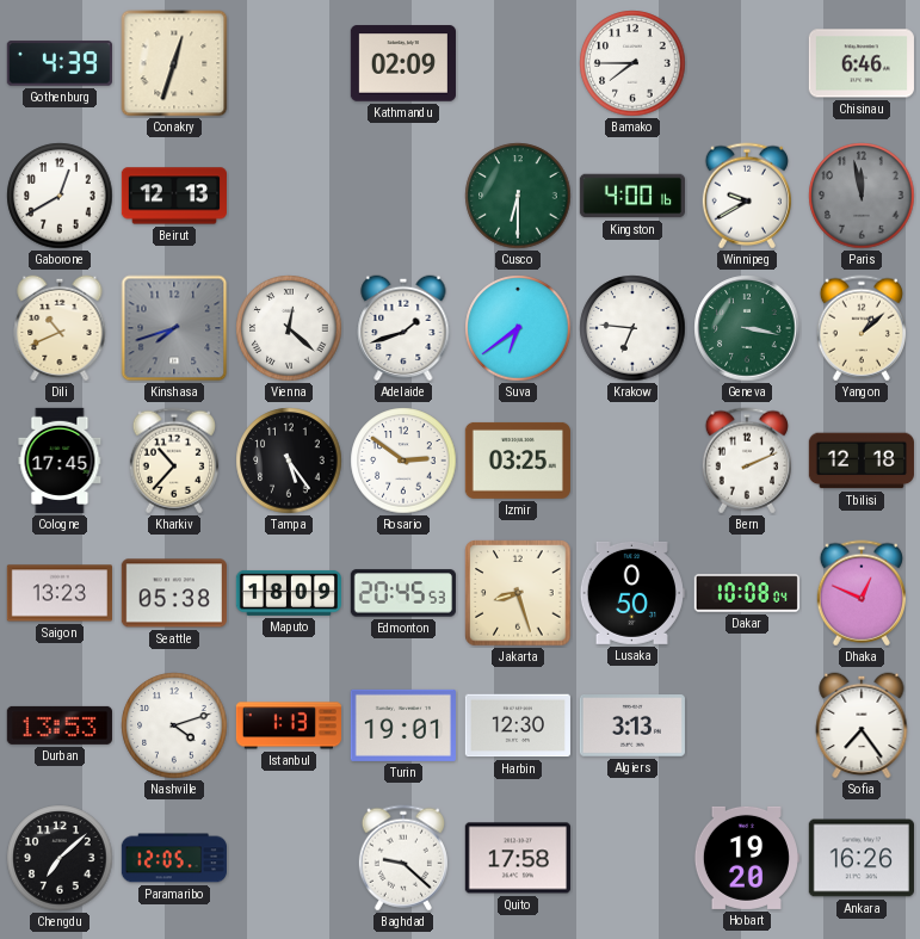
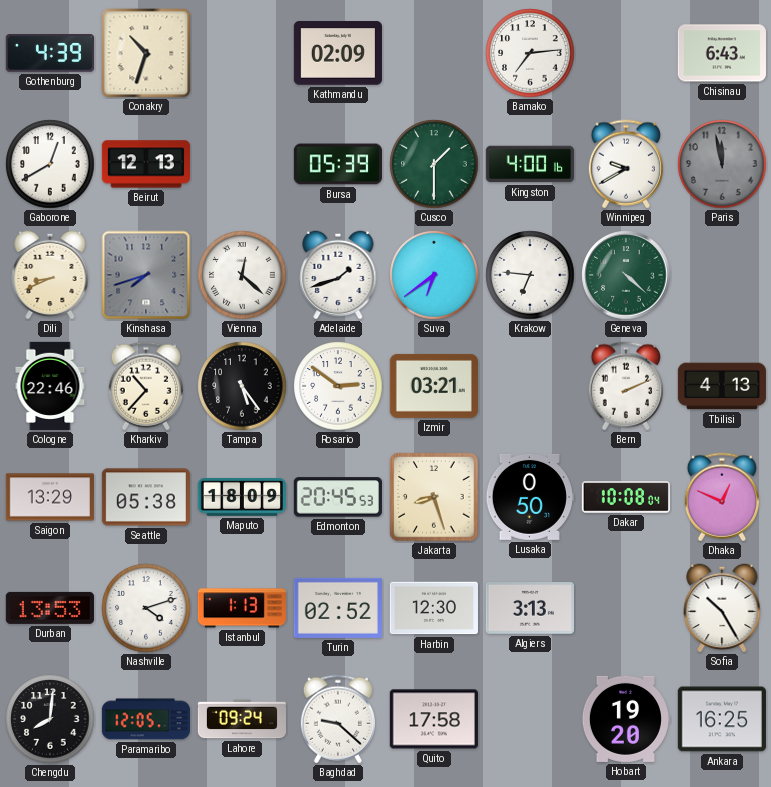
Conakry: 12:33 -> 10:33
Bamako: 7:45 -> 7:14
Chisinau: 6:46 -> 6:43
Bursa: none -> 05:39
Cusco: 6:30 -> 1:30
Dili: 10:41 -> 8:41
Geneva: 3:17 -> 4:22
Yangon: 1:08 -> none
Cologne: 17:45 -> 22:46
Izmir: 03:25 -> 03:21
Tbilisi: 12:18 -> 4:13
Saigon: 13:23 -> 13:29
Turin: 19:01 -> 02:52
Sofia: 7:24 -> 10:25
Chengdu: 7:08 -> 8:01
Lahore: none -> 09:24
Ankara: 16:26 -> 16:25
